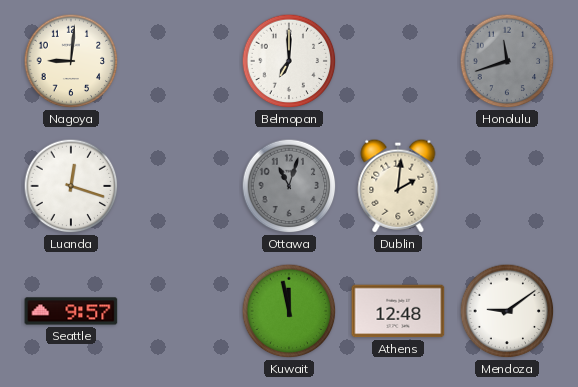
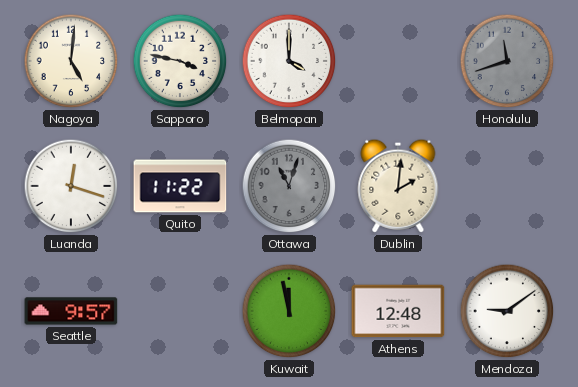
Nagoya: 9:01 -> 5:01
Sapporo: none -> 3:47
Belmopan: 7:00 -> 4:00
Quito: none -> 11:22
